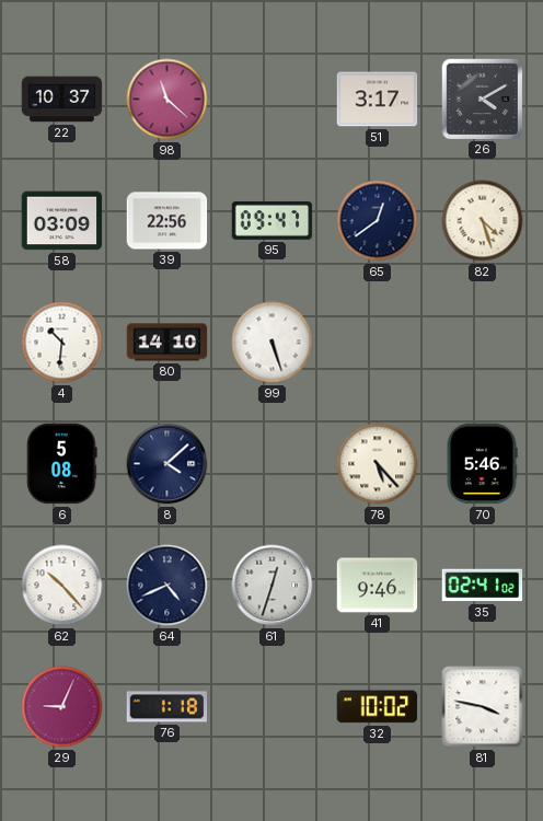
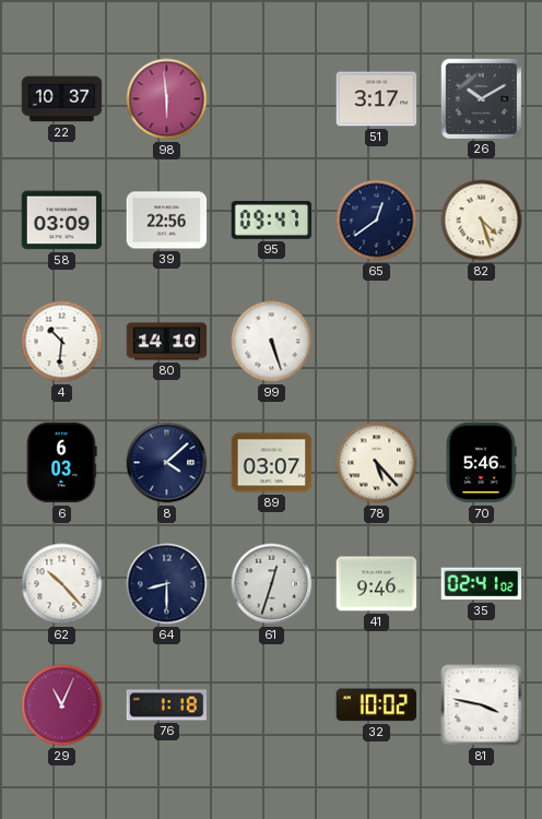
98: 11:22 -> 5:59
26: 4:10 -> 10:10
6: 5:08 -> 6:03
89: none -> 03:07
64: 4:41 -> 8:30
29: 9:04 -> 11:04
